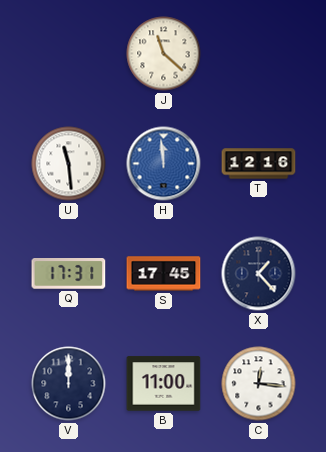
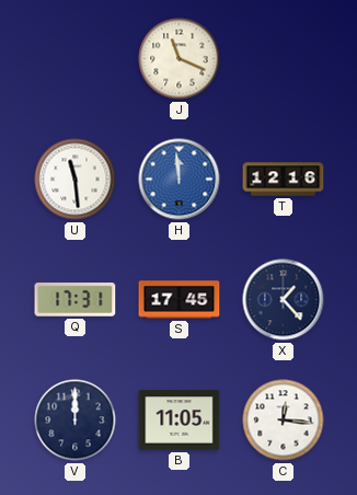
J: 11:22 -> 11:19
B: 11:00 -> 11:05
